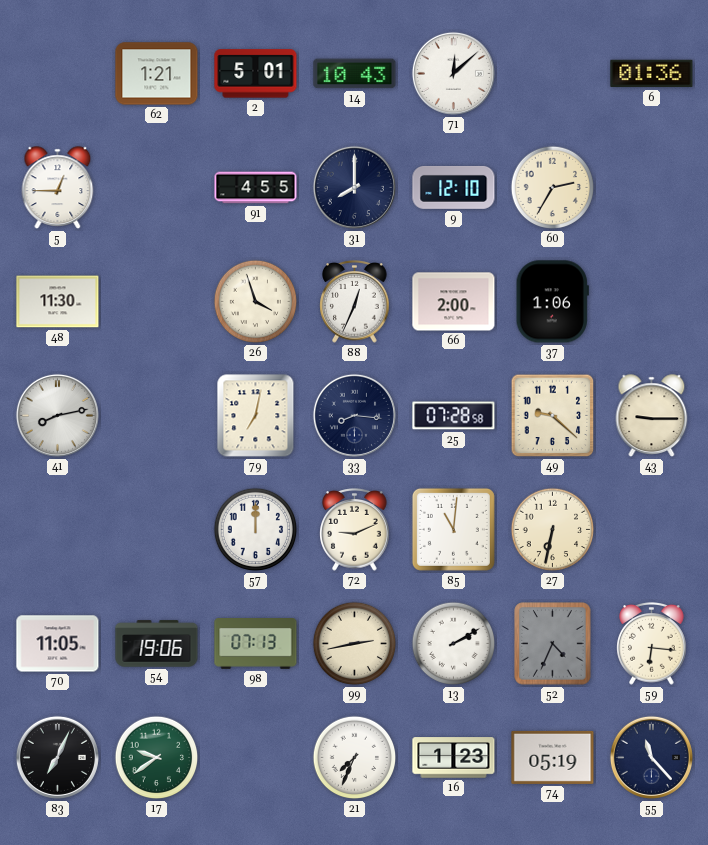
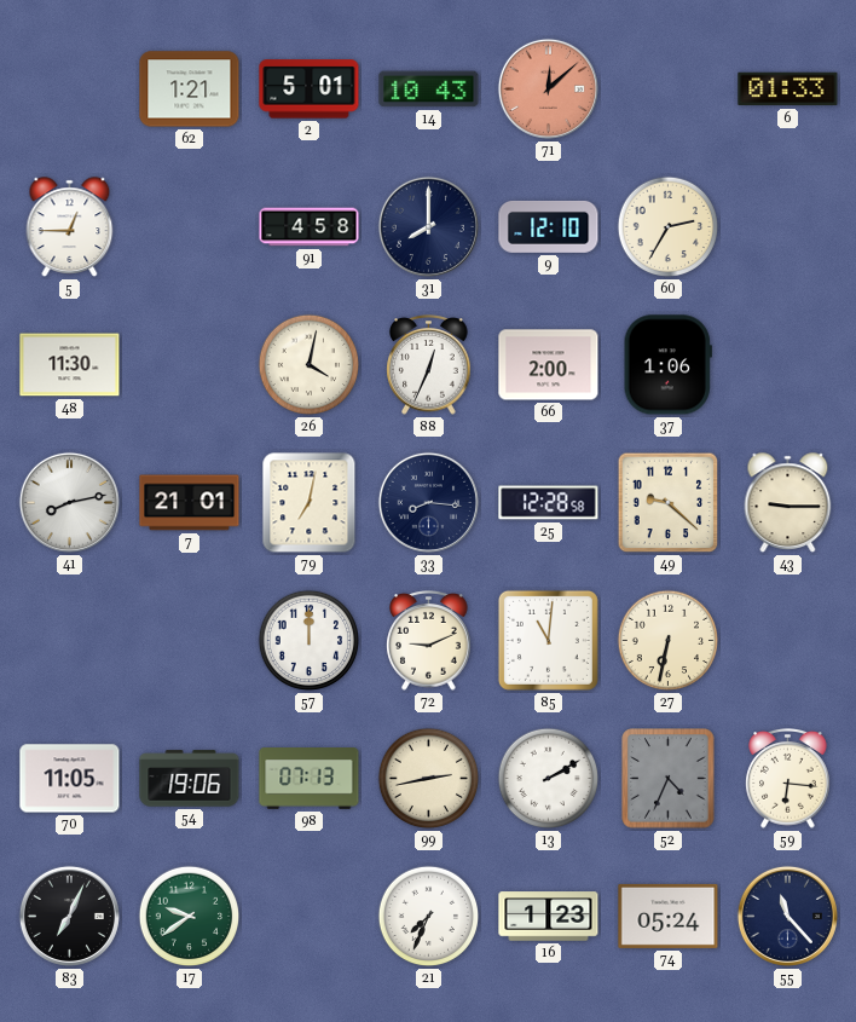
71 dial: white -> salmon
6: 01:36 -> 01:33
91: 4:55 -> 4:58
26: 3:57 -> 4:02
7: none -> 21:01
25: 07:28 -> 12:28
74: 05:19 -> 05:24
